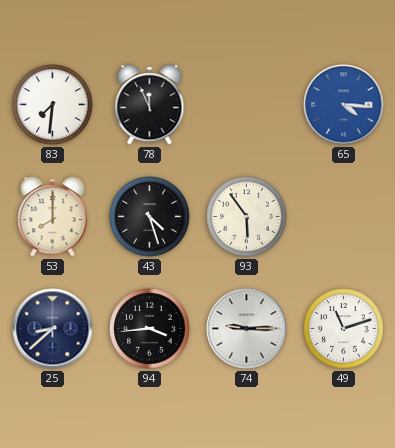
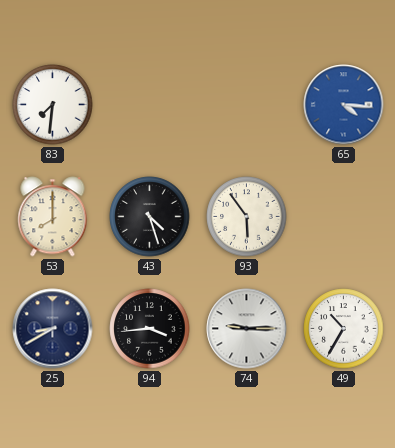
78: 11:56 -> none
25: 8:38 -> 8:40
49: 11:12 -> 10:35
